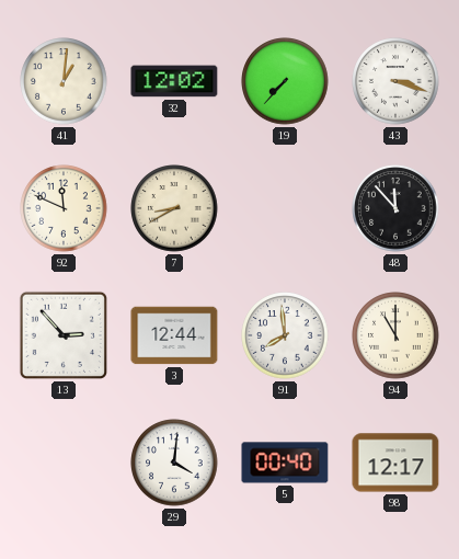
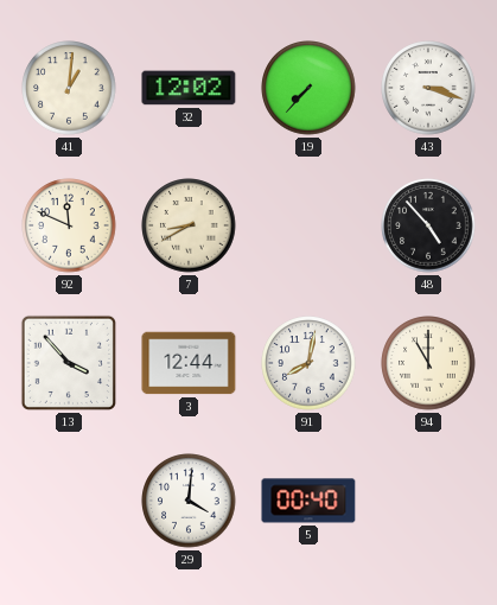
48: 11:53 -> 4:53
13: 2:53 -> 3:53
91: 7:59 -> 8:02
98: 12:17 -> none
